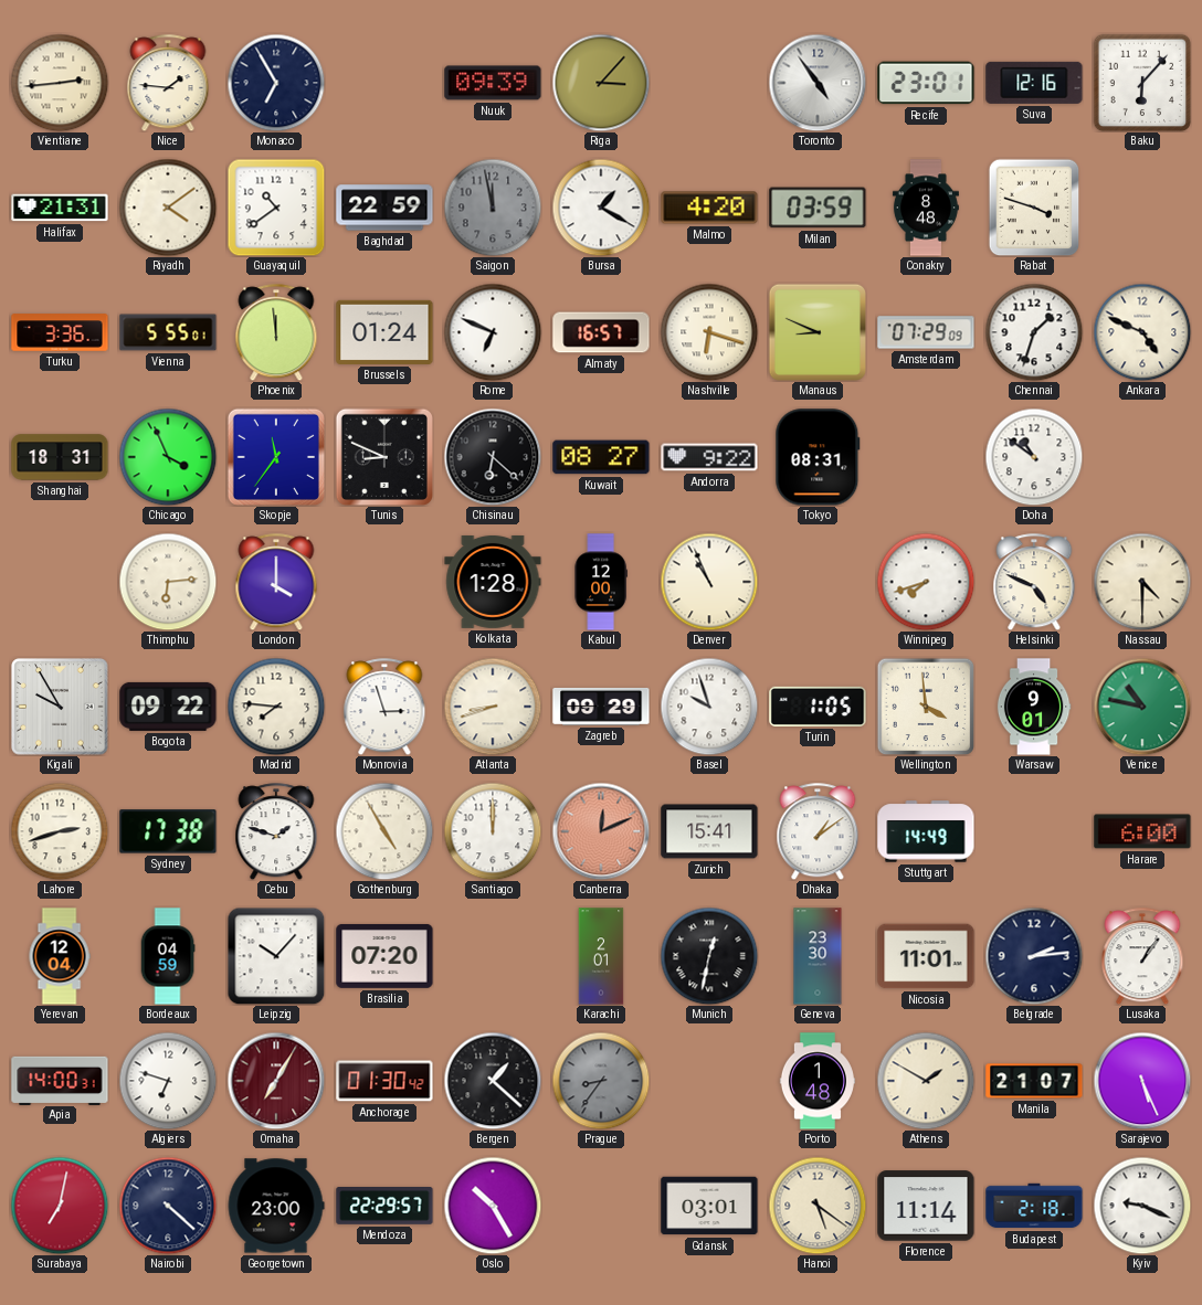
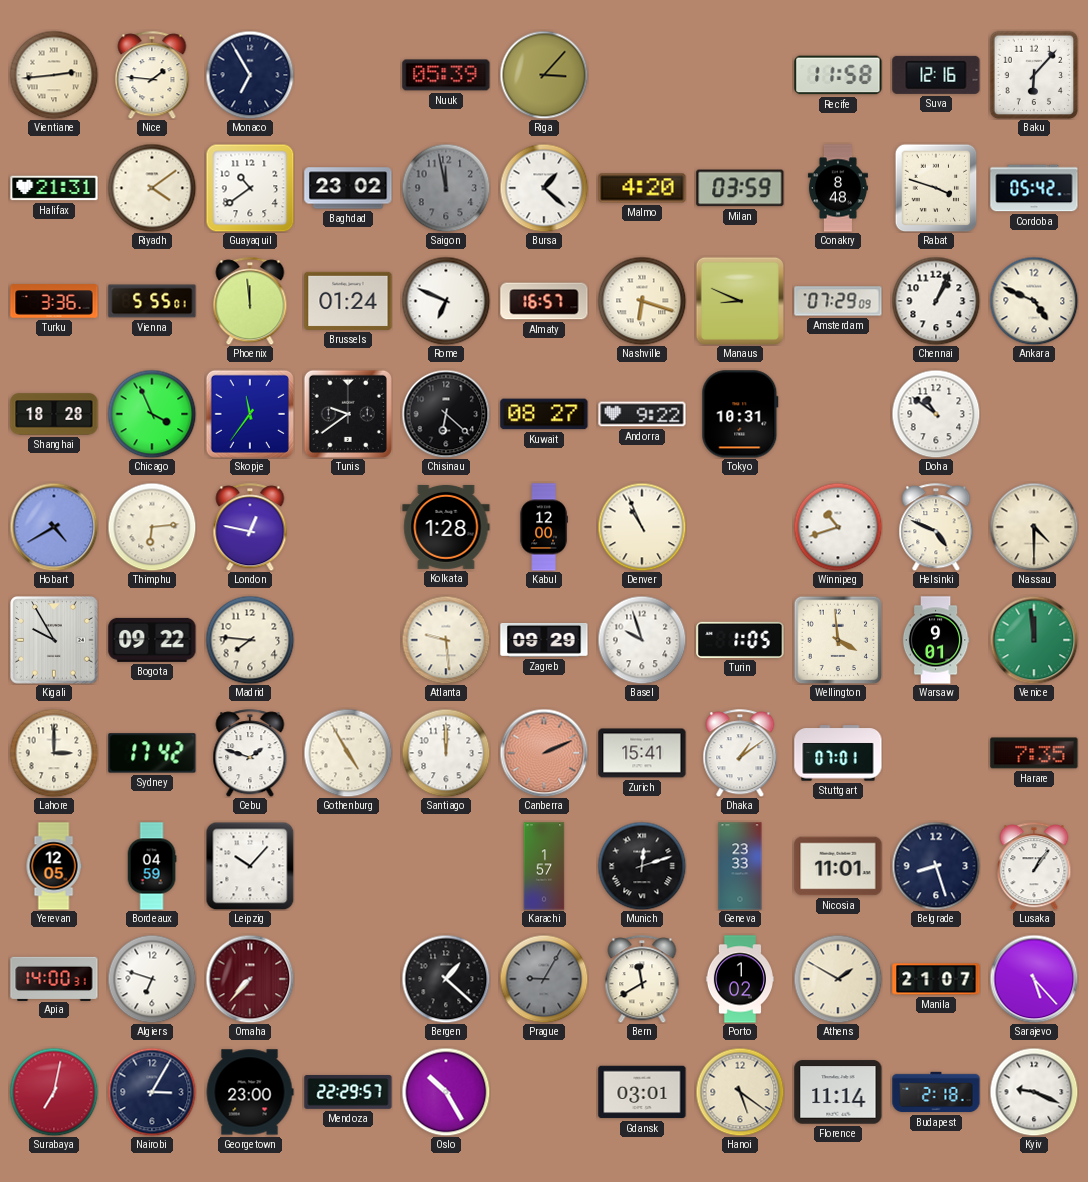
Nuuk: 09:39 -> 05:39
Toronto: 4:54 -> none
Recife: 23:01 -> 11:58
Baghdad: 22:59 -> 23:02
Bursa: 1:20 -> 1:22
Cordoba: none -> 05:42
Chennai: 1:33 -> 1:04
Shanghai: 18:31 -> 18:28
Tunis: 8:49 -> 9:39
Tokyo: 08:31 -> 10:31
Hobart: none -> 4:40
London: 4:00 -> 12:47
Winnipeg: 7:42 -> 10:42
Monrovia: 2:57 -> none
Atlanta: 8:42 -> 9:29
Venice: 10:47 -> 11:59
Lahore: 2:42 -> 3:00
Sydney: 17:38 -> 17:42
Canberra: 12:11 -> 2:11
Stuttgart: 14:49 -> 07:01
Harare: 6:00 -> 7:35
Yerevan: 12:04 -> 12:05
Brasilia: 07:20 -> none
Karachi: 2:01 -> 1:57
Munich: 12:32 -> 12:12
Geneva: 23:30 -> 23:33
Belgrade: 2:14 -> 8:27
Omaha: 7:05 -> 7:37
Anchorage: 01:30 -> none
Prague: 8:36 -> 9:05
Bern: none -> 11:40
Porto: 1:48 -> 1:02
Sarajevo: 5:26 -> 5:23
Nairobi: 4:22 -> 3:05
